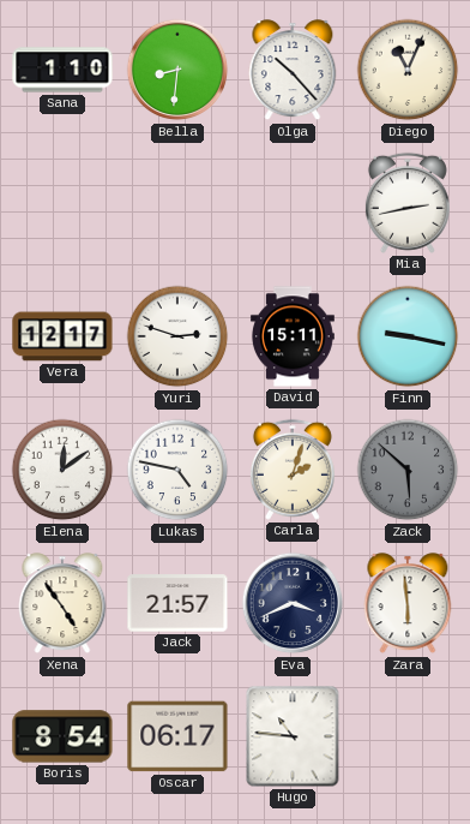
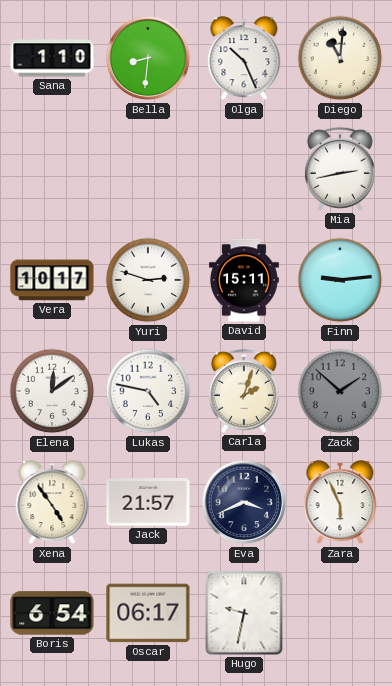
Olga: 10:23 -> 10:26
Diego: 11:04 -> 11:01
Vera: 12:17 -> 10:17
Finn: 9:17 -> 9:14
Zack: 5:52 -> 1:52
Zara: 5:59 -> 5:56
Boris: 8:54 -> 6:54
Hugo: 10:46 -> 9:32
